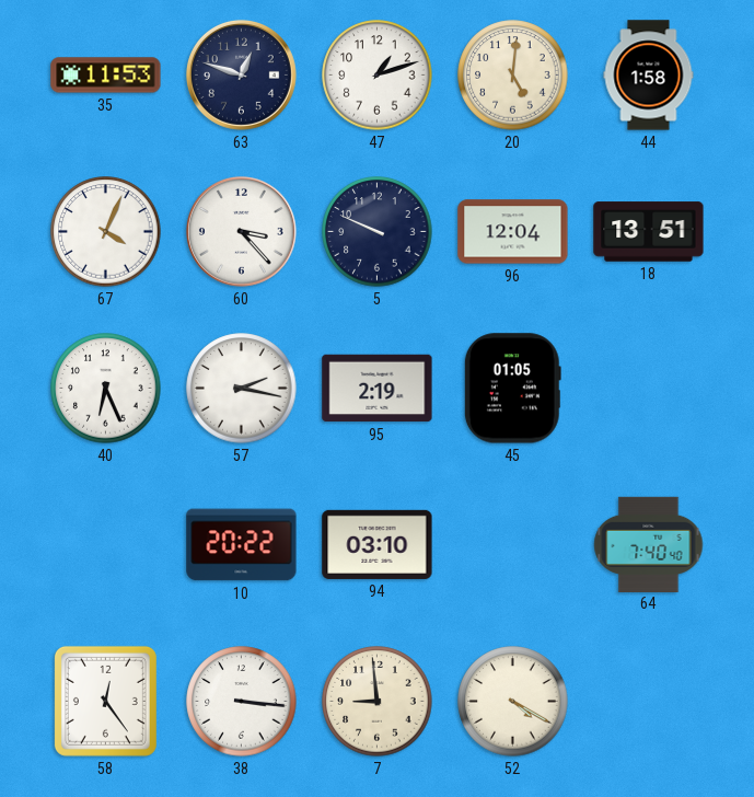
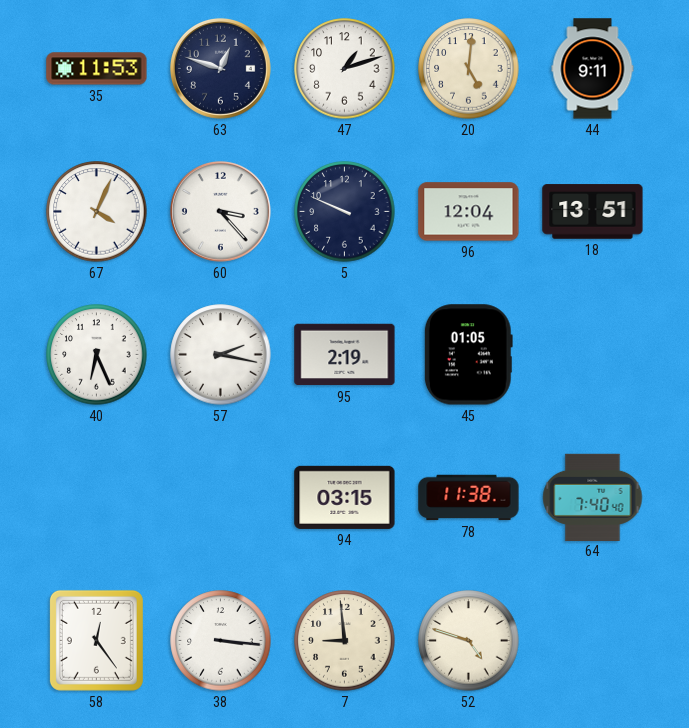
44: 1:58 -> 9:11
10: 20:22 -> none
94: 03:10 -> 03:15
78: none -> 11:38
52: 4:20 -> 4:48
